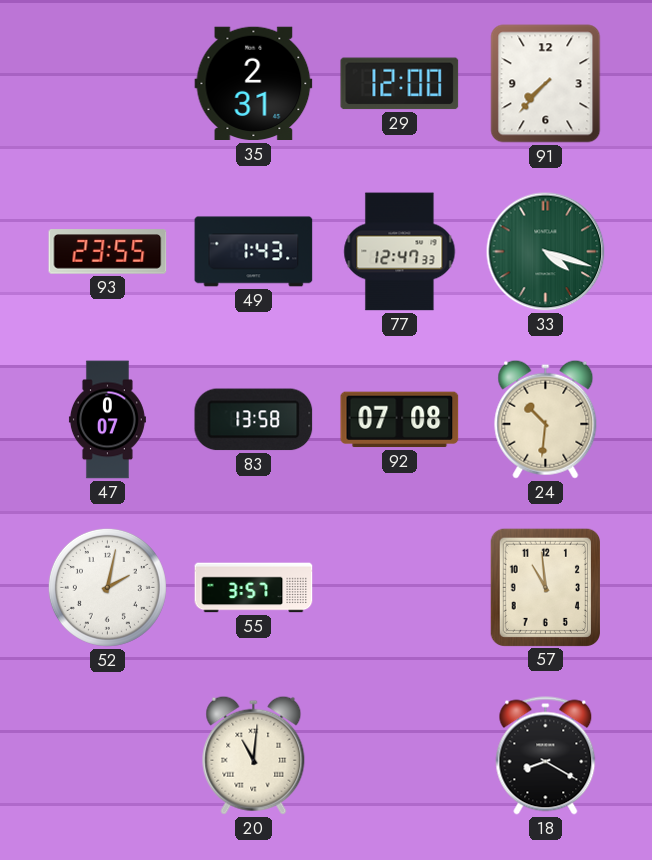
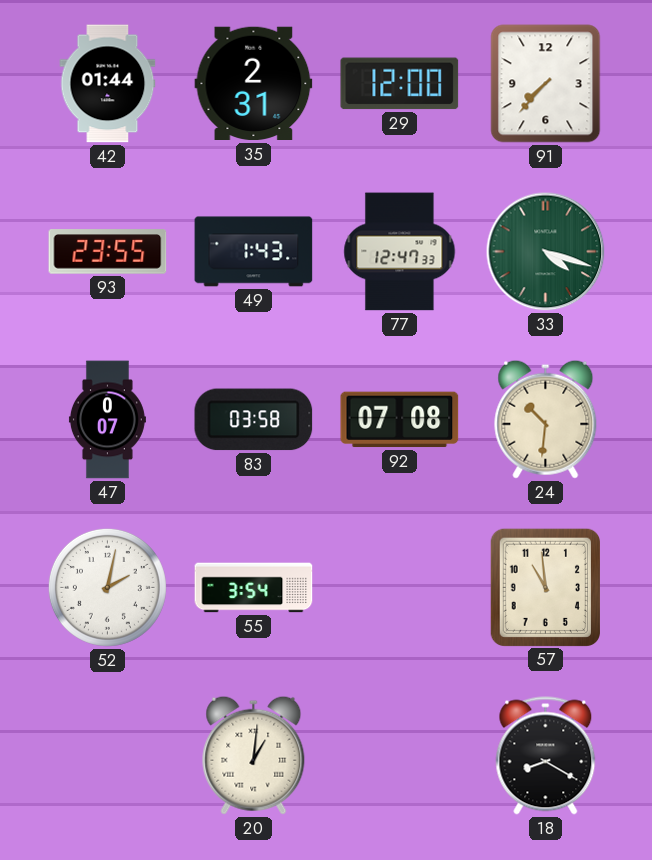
42: none -> 01:44
83: 13:58 -> 03:58
55: 3:57 -> 3:54
20: 11:01 -> 1:01
